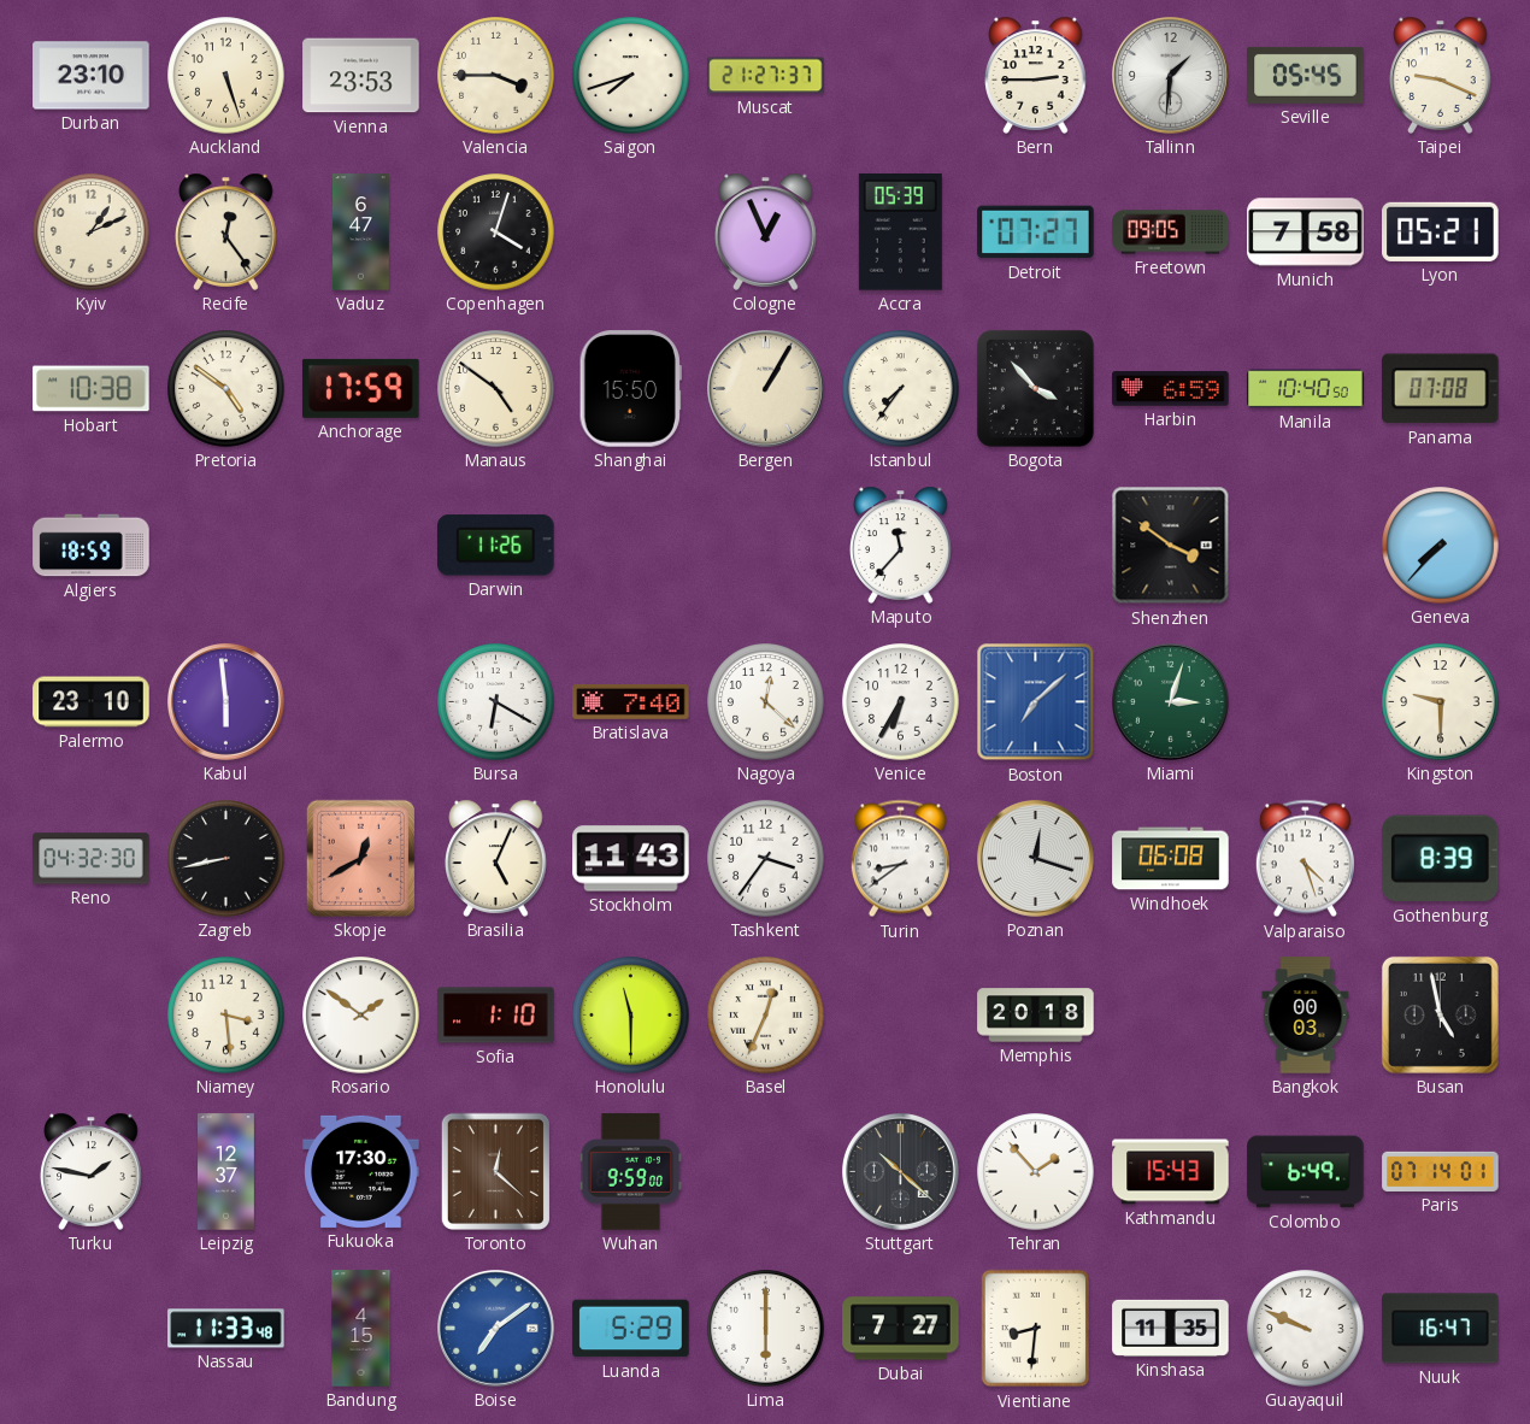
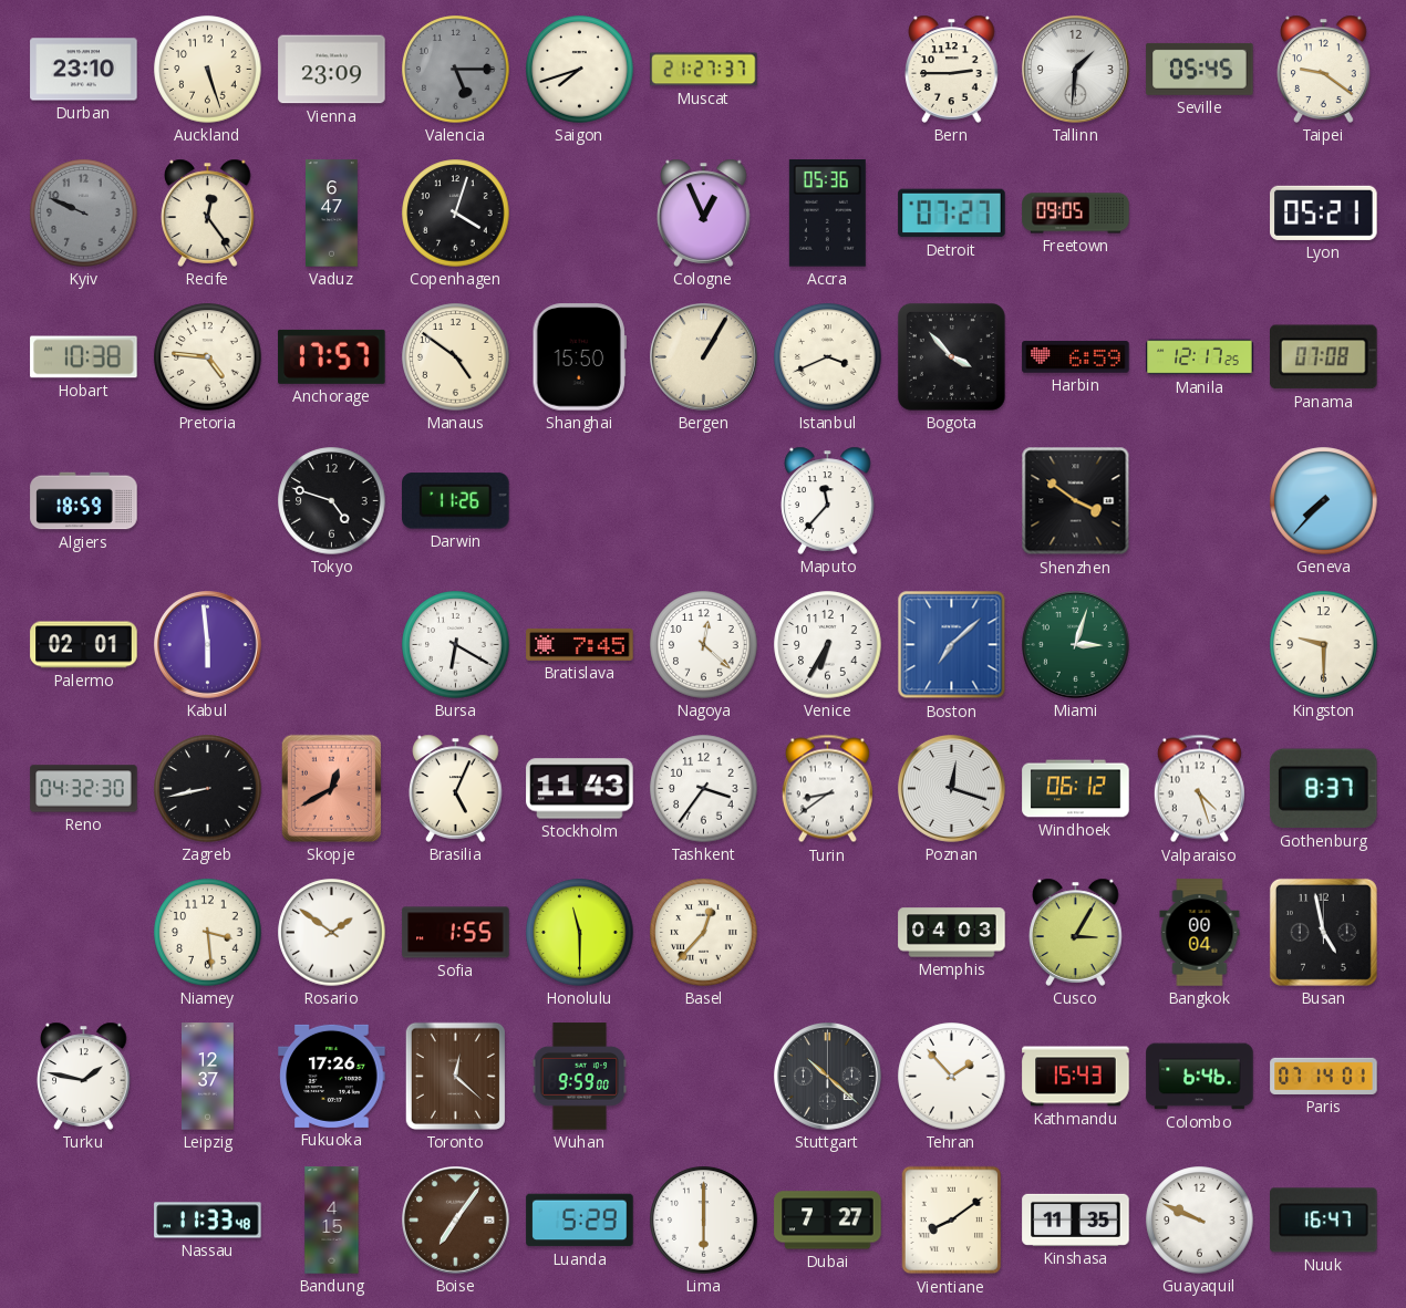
Vienna: 23:53 -> 23:09
Valencia: 3:45 -> 5:15
Valencia dial: cream -> grey
Taipei: 9:19 -> 9:21
Kyiv: 1:11 -> 9:49
Kyiv dial: cream -> grey
Accra: 05:39 -> 05:36
Munich: 7:58 -> none
Pretoria: 4:51 -> 4:46
Anchorage: 17:59 -> 17:57
Istanbul: 7:36 -> 3:41
Manila: 10:40 -> 12:17
Tokyo: none -> 4:48
Palermo: 23:10 -> 02:01
Bratislava: 7:40 -> 7:45
Windhoek: 06:08 -> 06:12
Gothenburg: 8:39 -> 8:37
Sofia: 1:10 -> 1:55
Basel: 12:34 -> 12:37
Memphis: 20:18 -> 04:03
Cusco: none -> 3:05
Bangkok: 00:03 -> 00:04
Fukuoka: 17:30 -> 17:26
Colombo: 6:49 -> 6:46
Boise: 7:09 -> 7:06
Boise dial: blue -> brown
Vientiane: 8:31 -> 8:09
